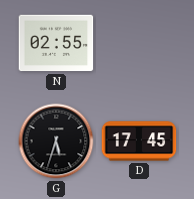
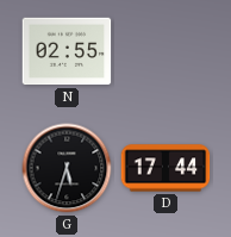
D: 17:45 -> 17:44
